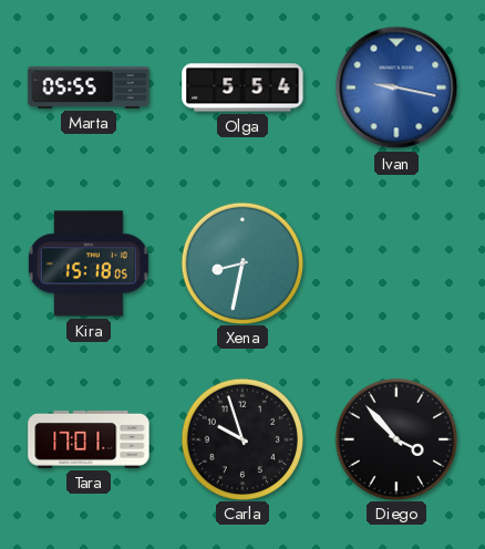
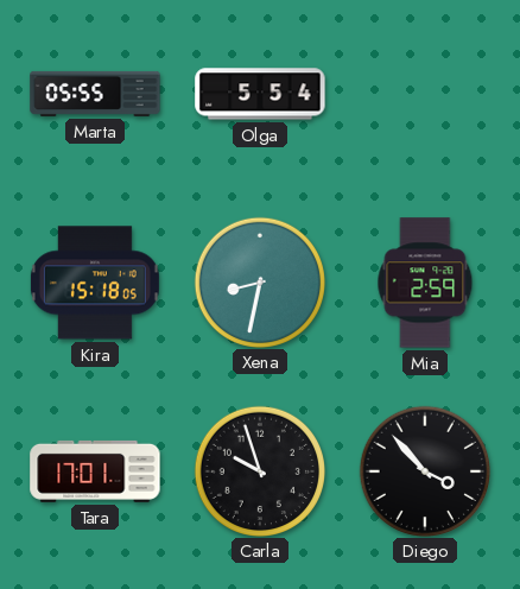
Ivan: 9:17 -> none
Mia: none -> 2:59
